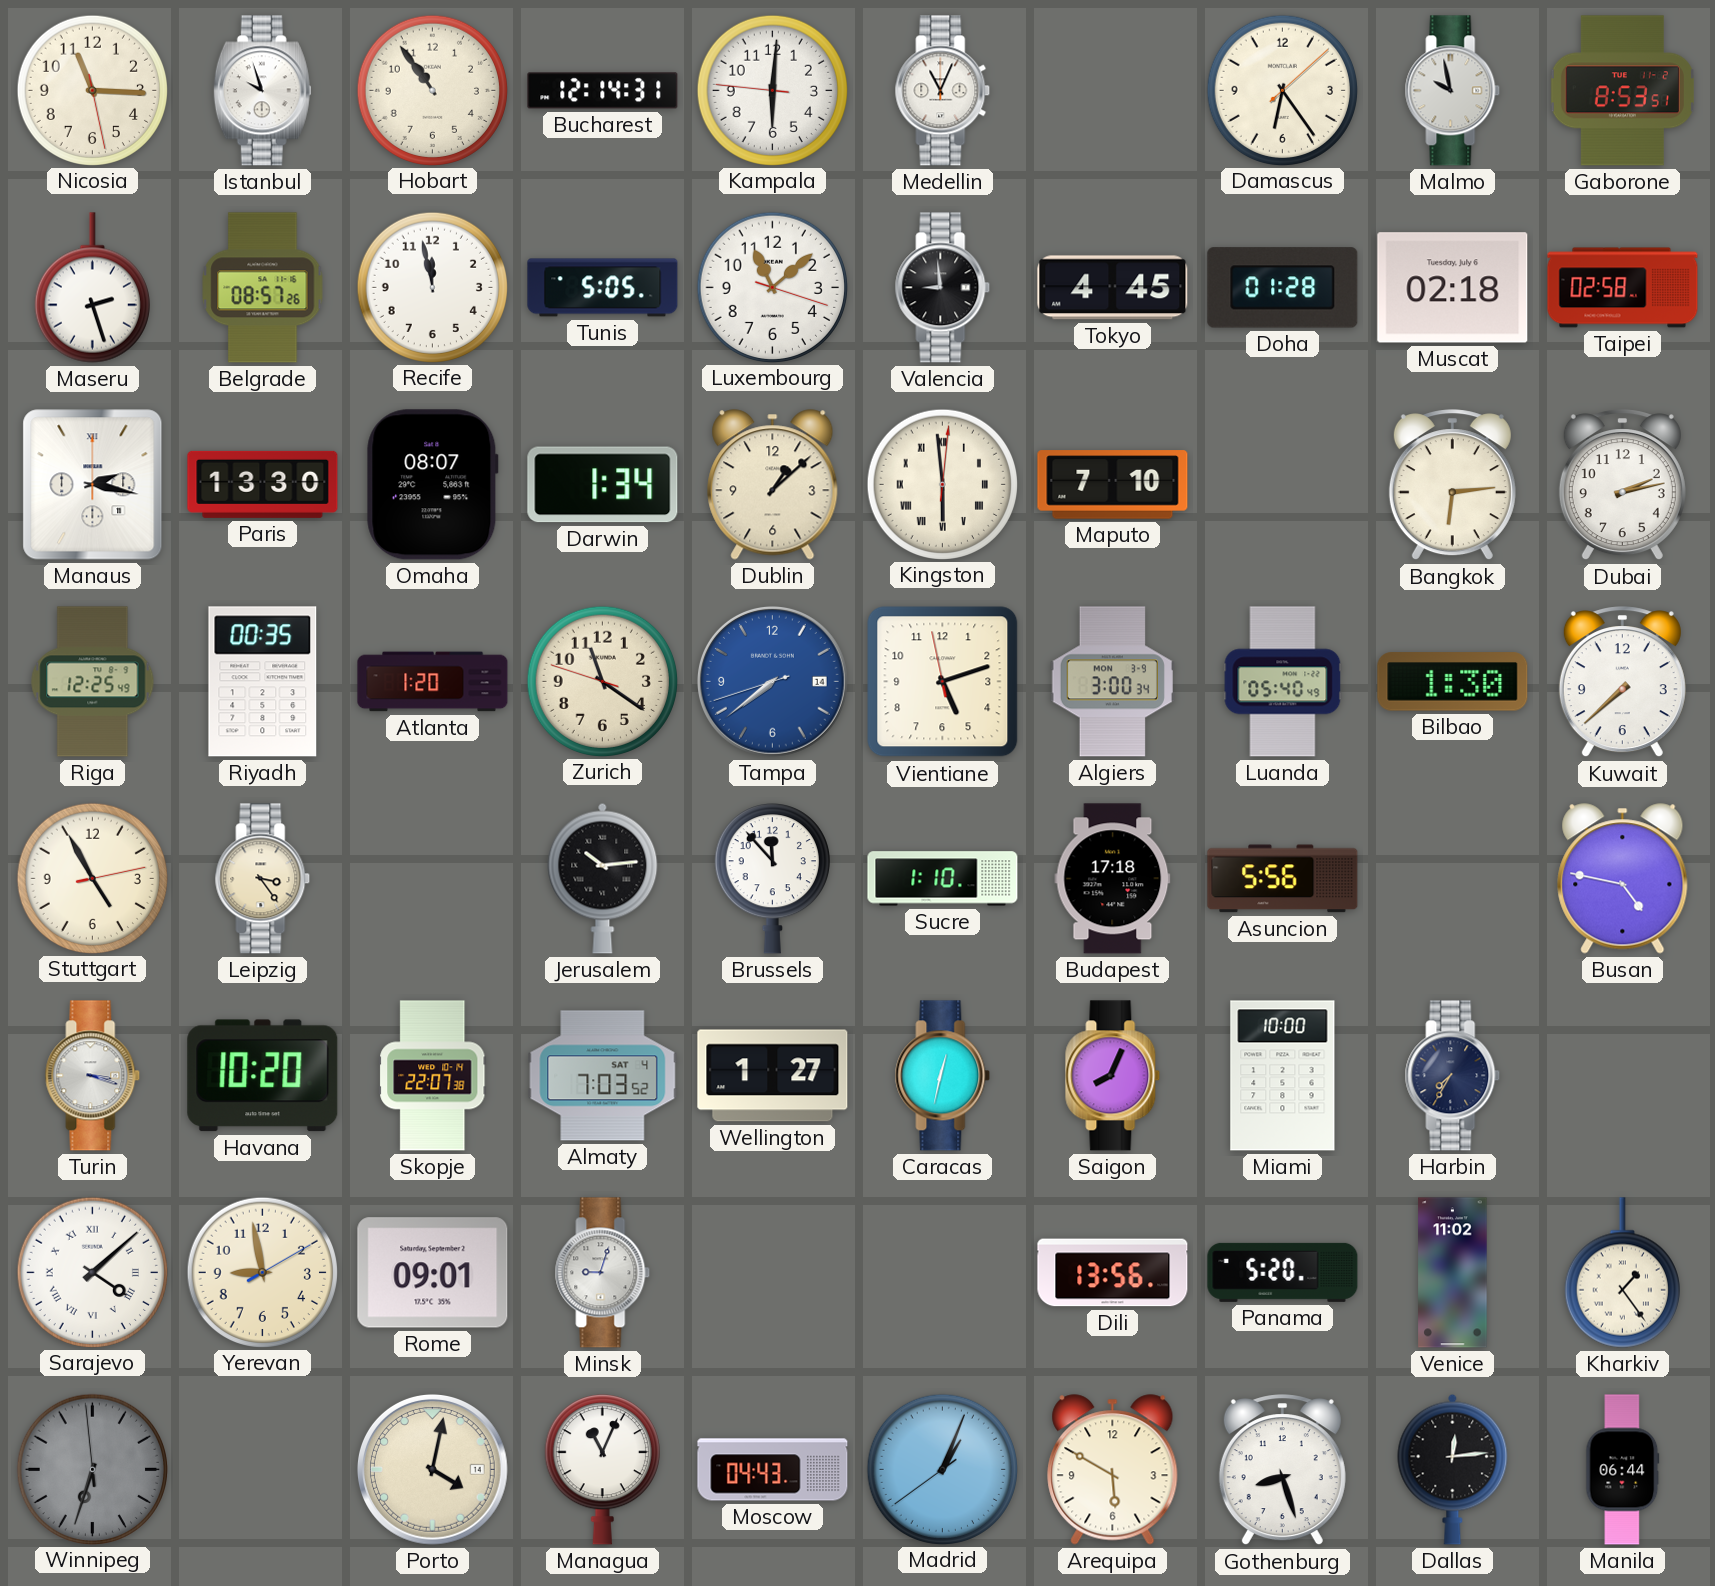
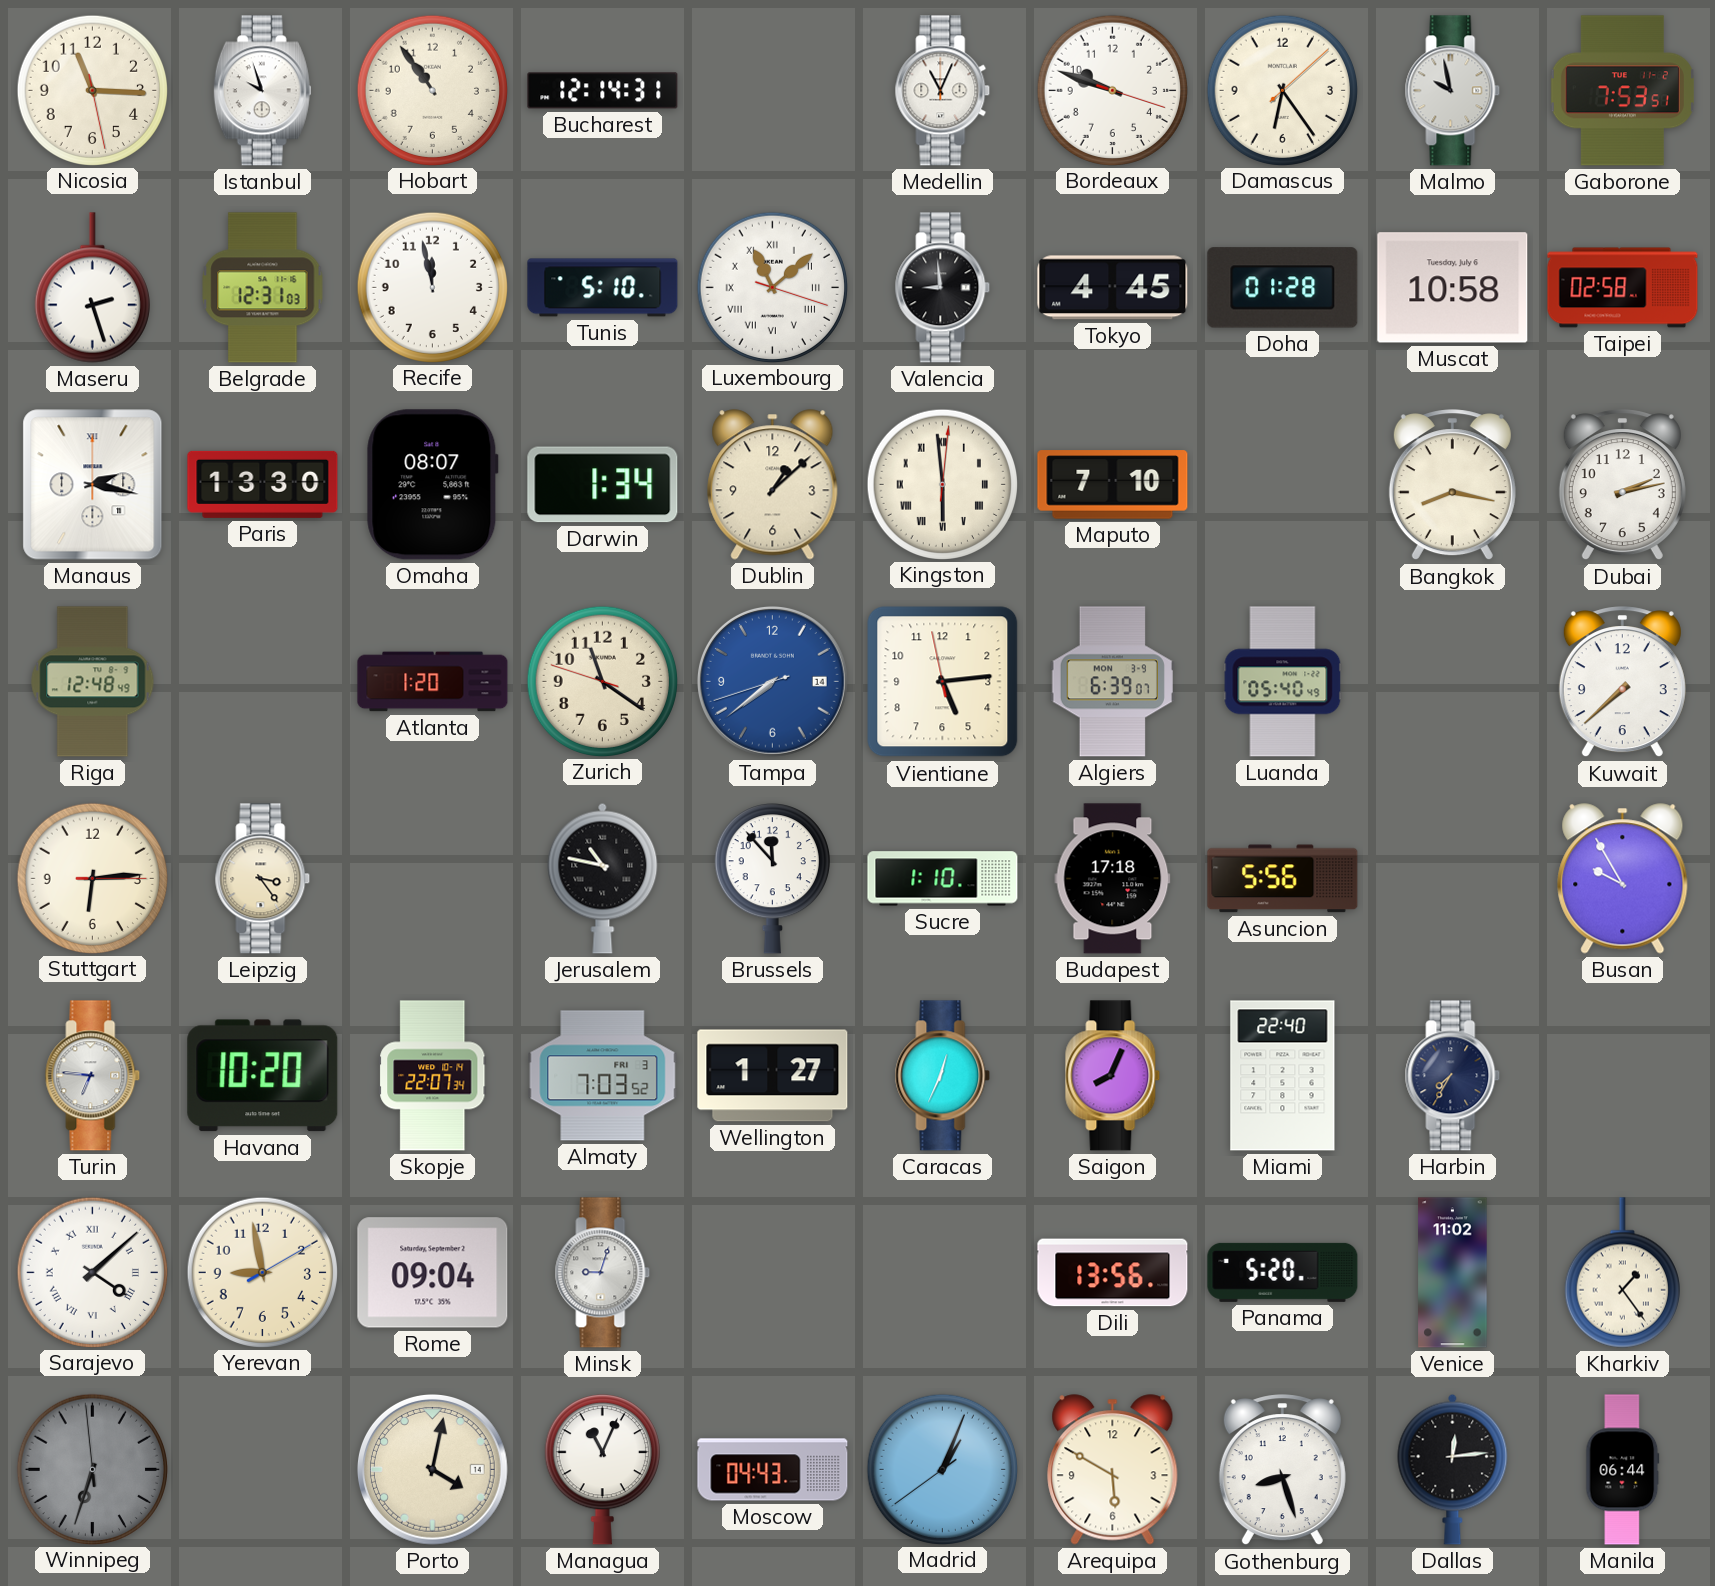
Kampala: 6:00 -> none
Bordeaux: none -> 9:48
Gaborone: 8:53 -> 7:53
Belgrade: 08:57 -> 12:31
Tunis: 5:05 -> 5:10
Luxembourg numerals: Arabic -> Roman
Muscat: 02:18 -> 10:58
Bangkok: 6:14 -> 8:17
Riga: 12:25 -> 12:48
Riyadh: 00:35 -> none
Vientiane: 5:11 -> 5:13
Algiers: 3:00 -> 6:39
Bilbao: 1:30 -> none
Stuttgart: 4:55 -> 6:14
Jerusalem: 10:14 -> 10:47
Busan: 4:47 -> 9:55
Turin: 3:18 -> 6:46
Skopje: 22:07:38 -> 22:07:34
Almaty date: SAT 4 -> FRI 3
Caracas: 12:32 -> 12:34
Miami: 10:00 -> 22:40
Rome: 09:01 -> 09:04
